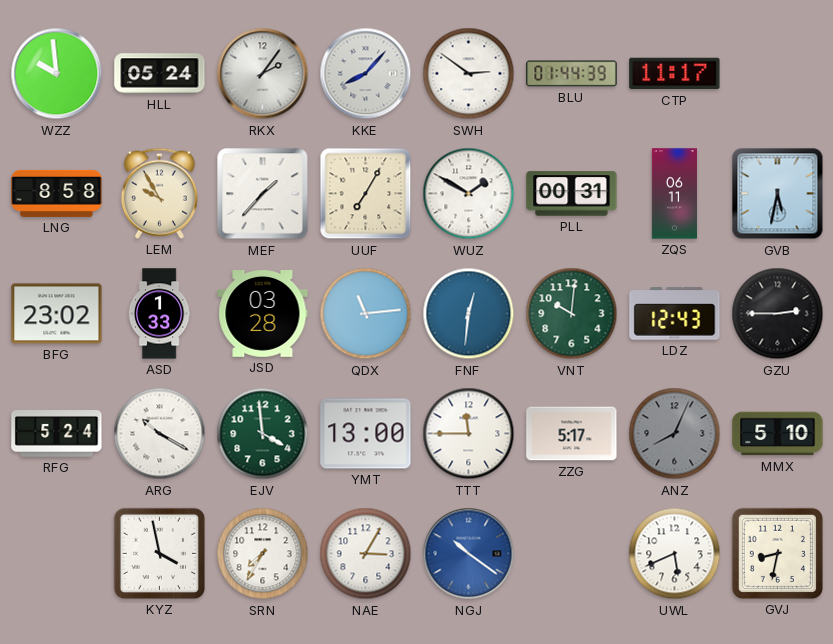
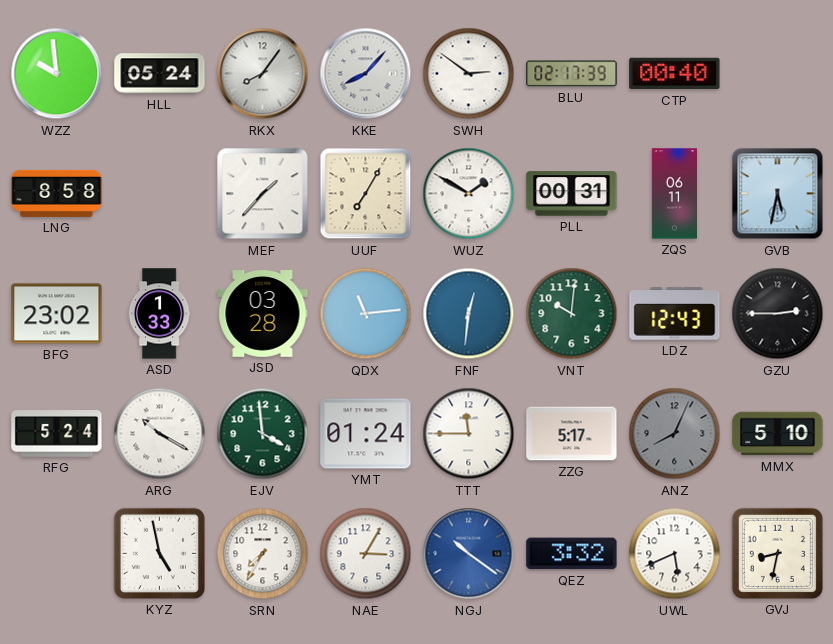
RKX: 2:06 -> 8:06
BLU: 01:44 -> 02:17
CTP: 11:17 -> 00:40
LEM: 9:55 -> none
YMT: 13:00 -> 01:24
KYZ: 3:58 -> 4:58
QEZ: none -> 3:32
